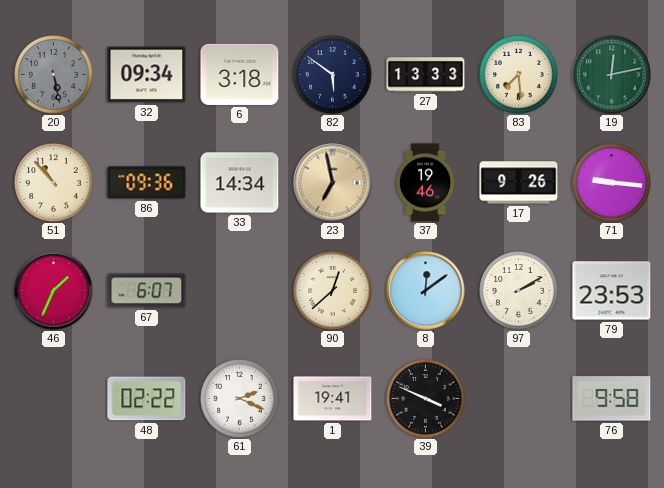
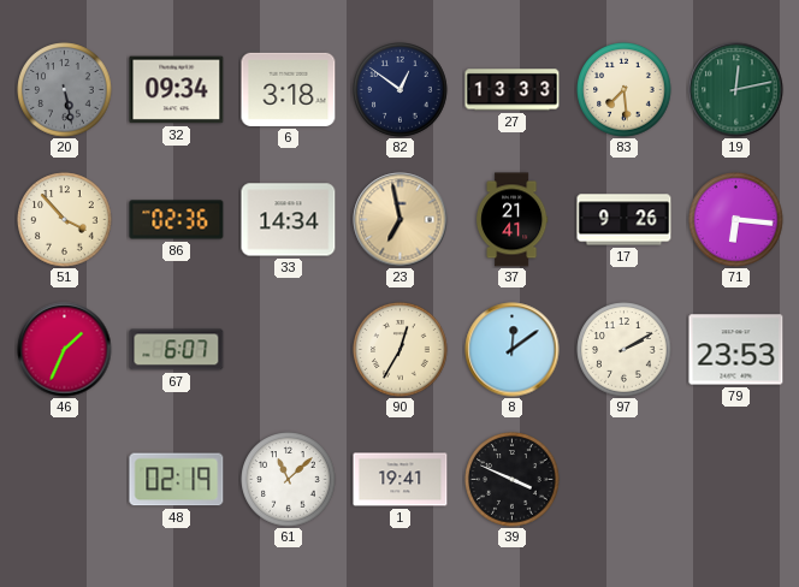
82: 5:51 -> 12:51
51: 10:53 -> 3:53
86: 09:36 -> 02:36
37: 19:46 -> 21:41
71: 9:16 -> 6:16
90: 12:38 -> 12:35
48: 02:22 -> 02:19
61: 2:19 -> 11:08
76: 9:58 -> none
